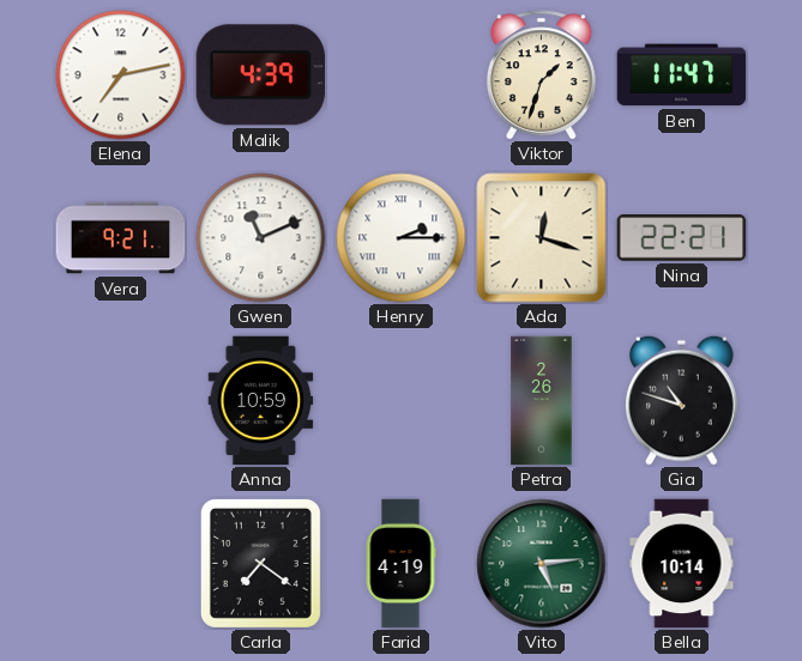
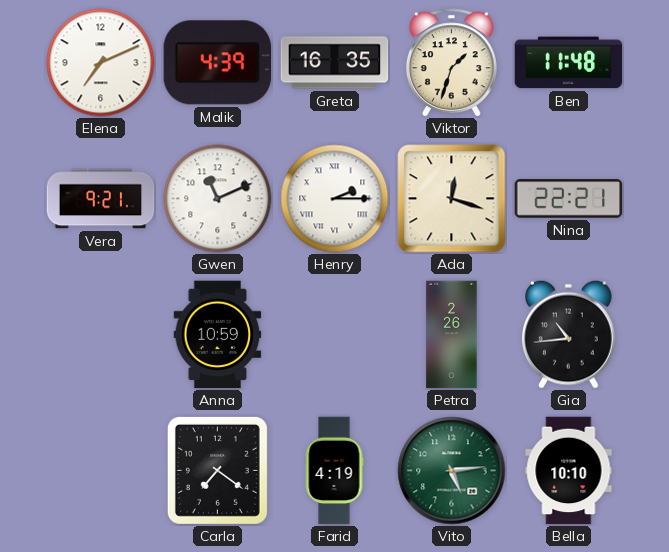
Elena: 7:13 -> 7:11
Greta: none -> 16:35
Ben: 11:47 -> 11:48
Gia: 10:48 -> 10:44
Bella: 10:14 -> 10:10
